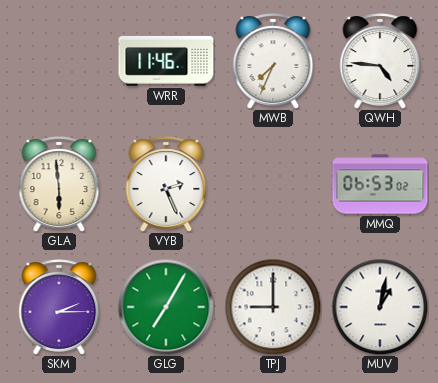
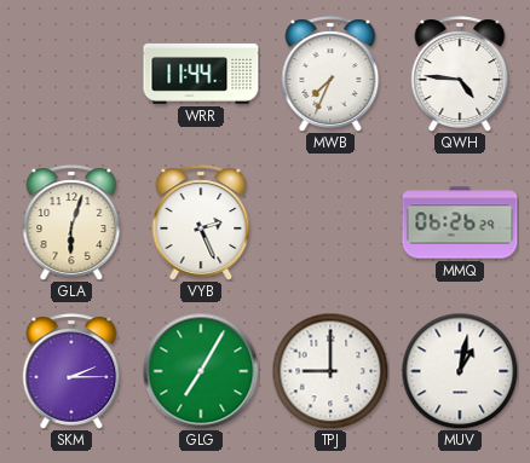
WRR: 11:46 -> 11:44
GLA: 5:59 -> 6:03
MMQ: 06:53 -> 06:26
